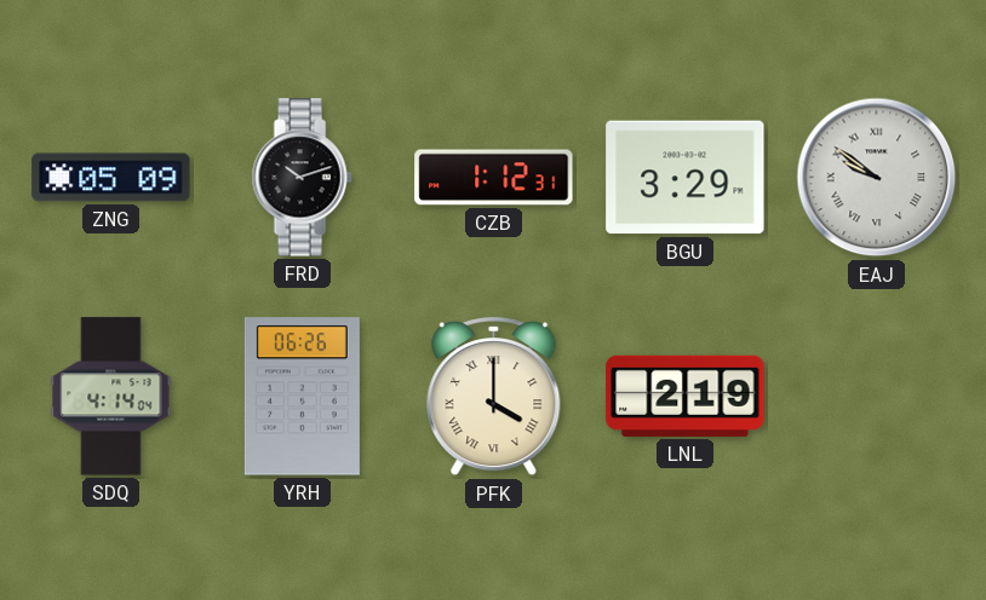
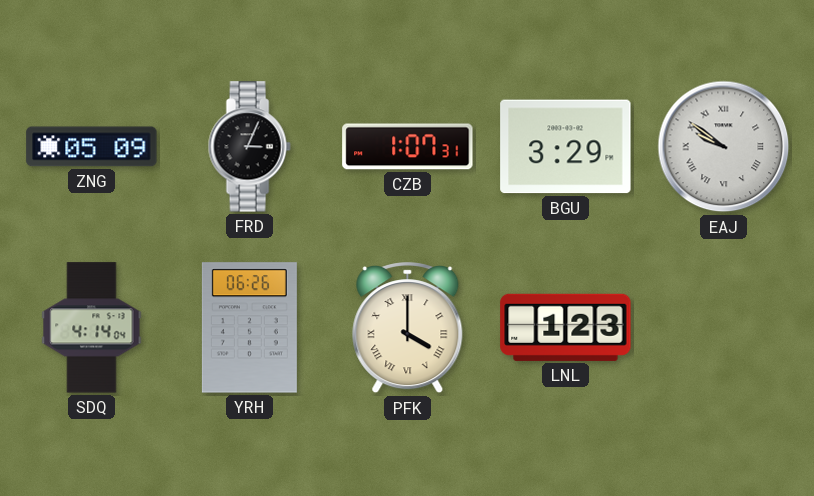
FRD: 10:12 -> 3:04
CZB: 1:12 -> 1:07
LNL: 2:19 -> 1:23
